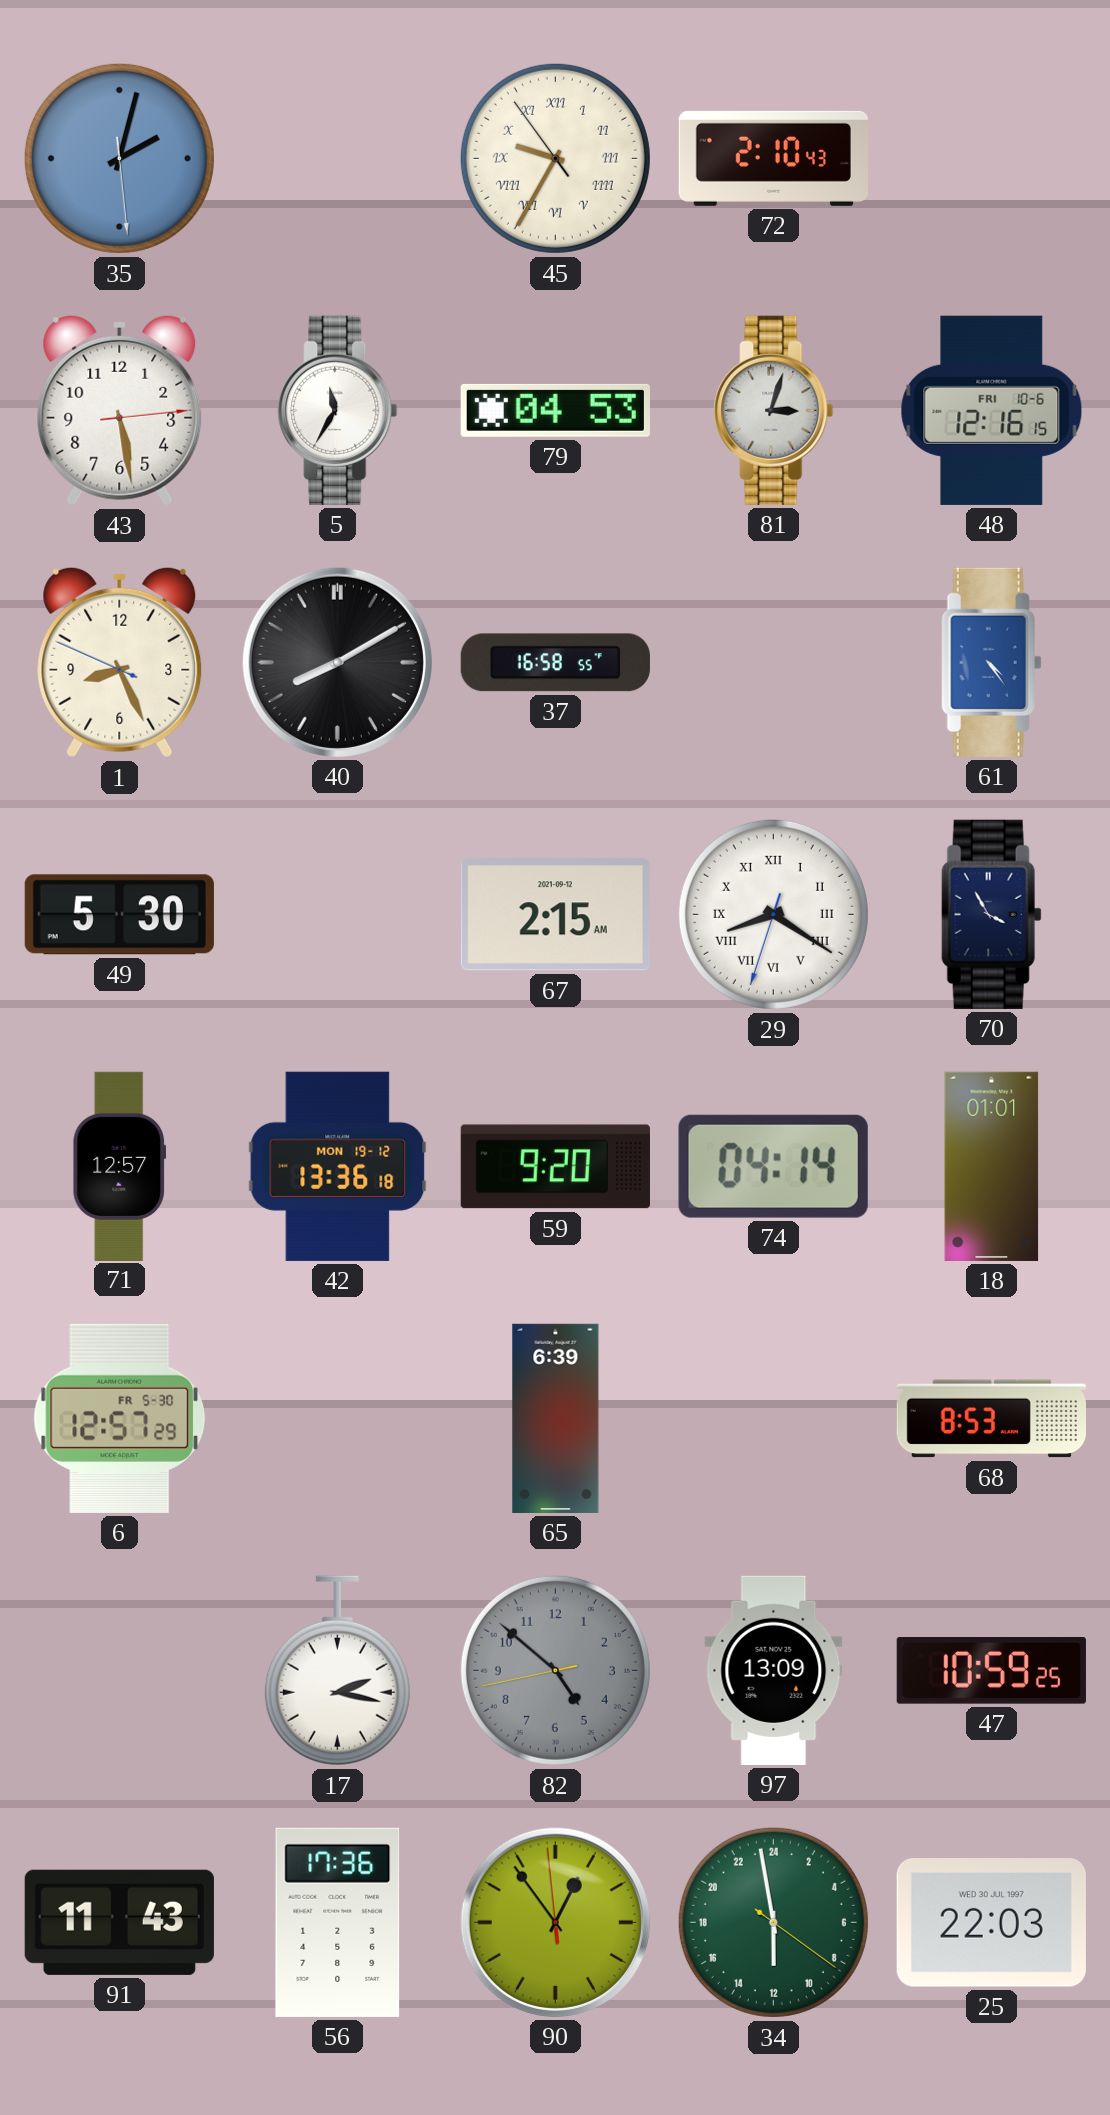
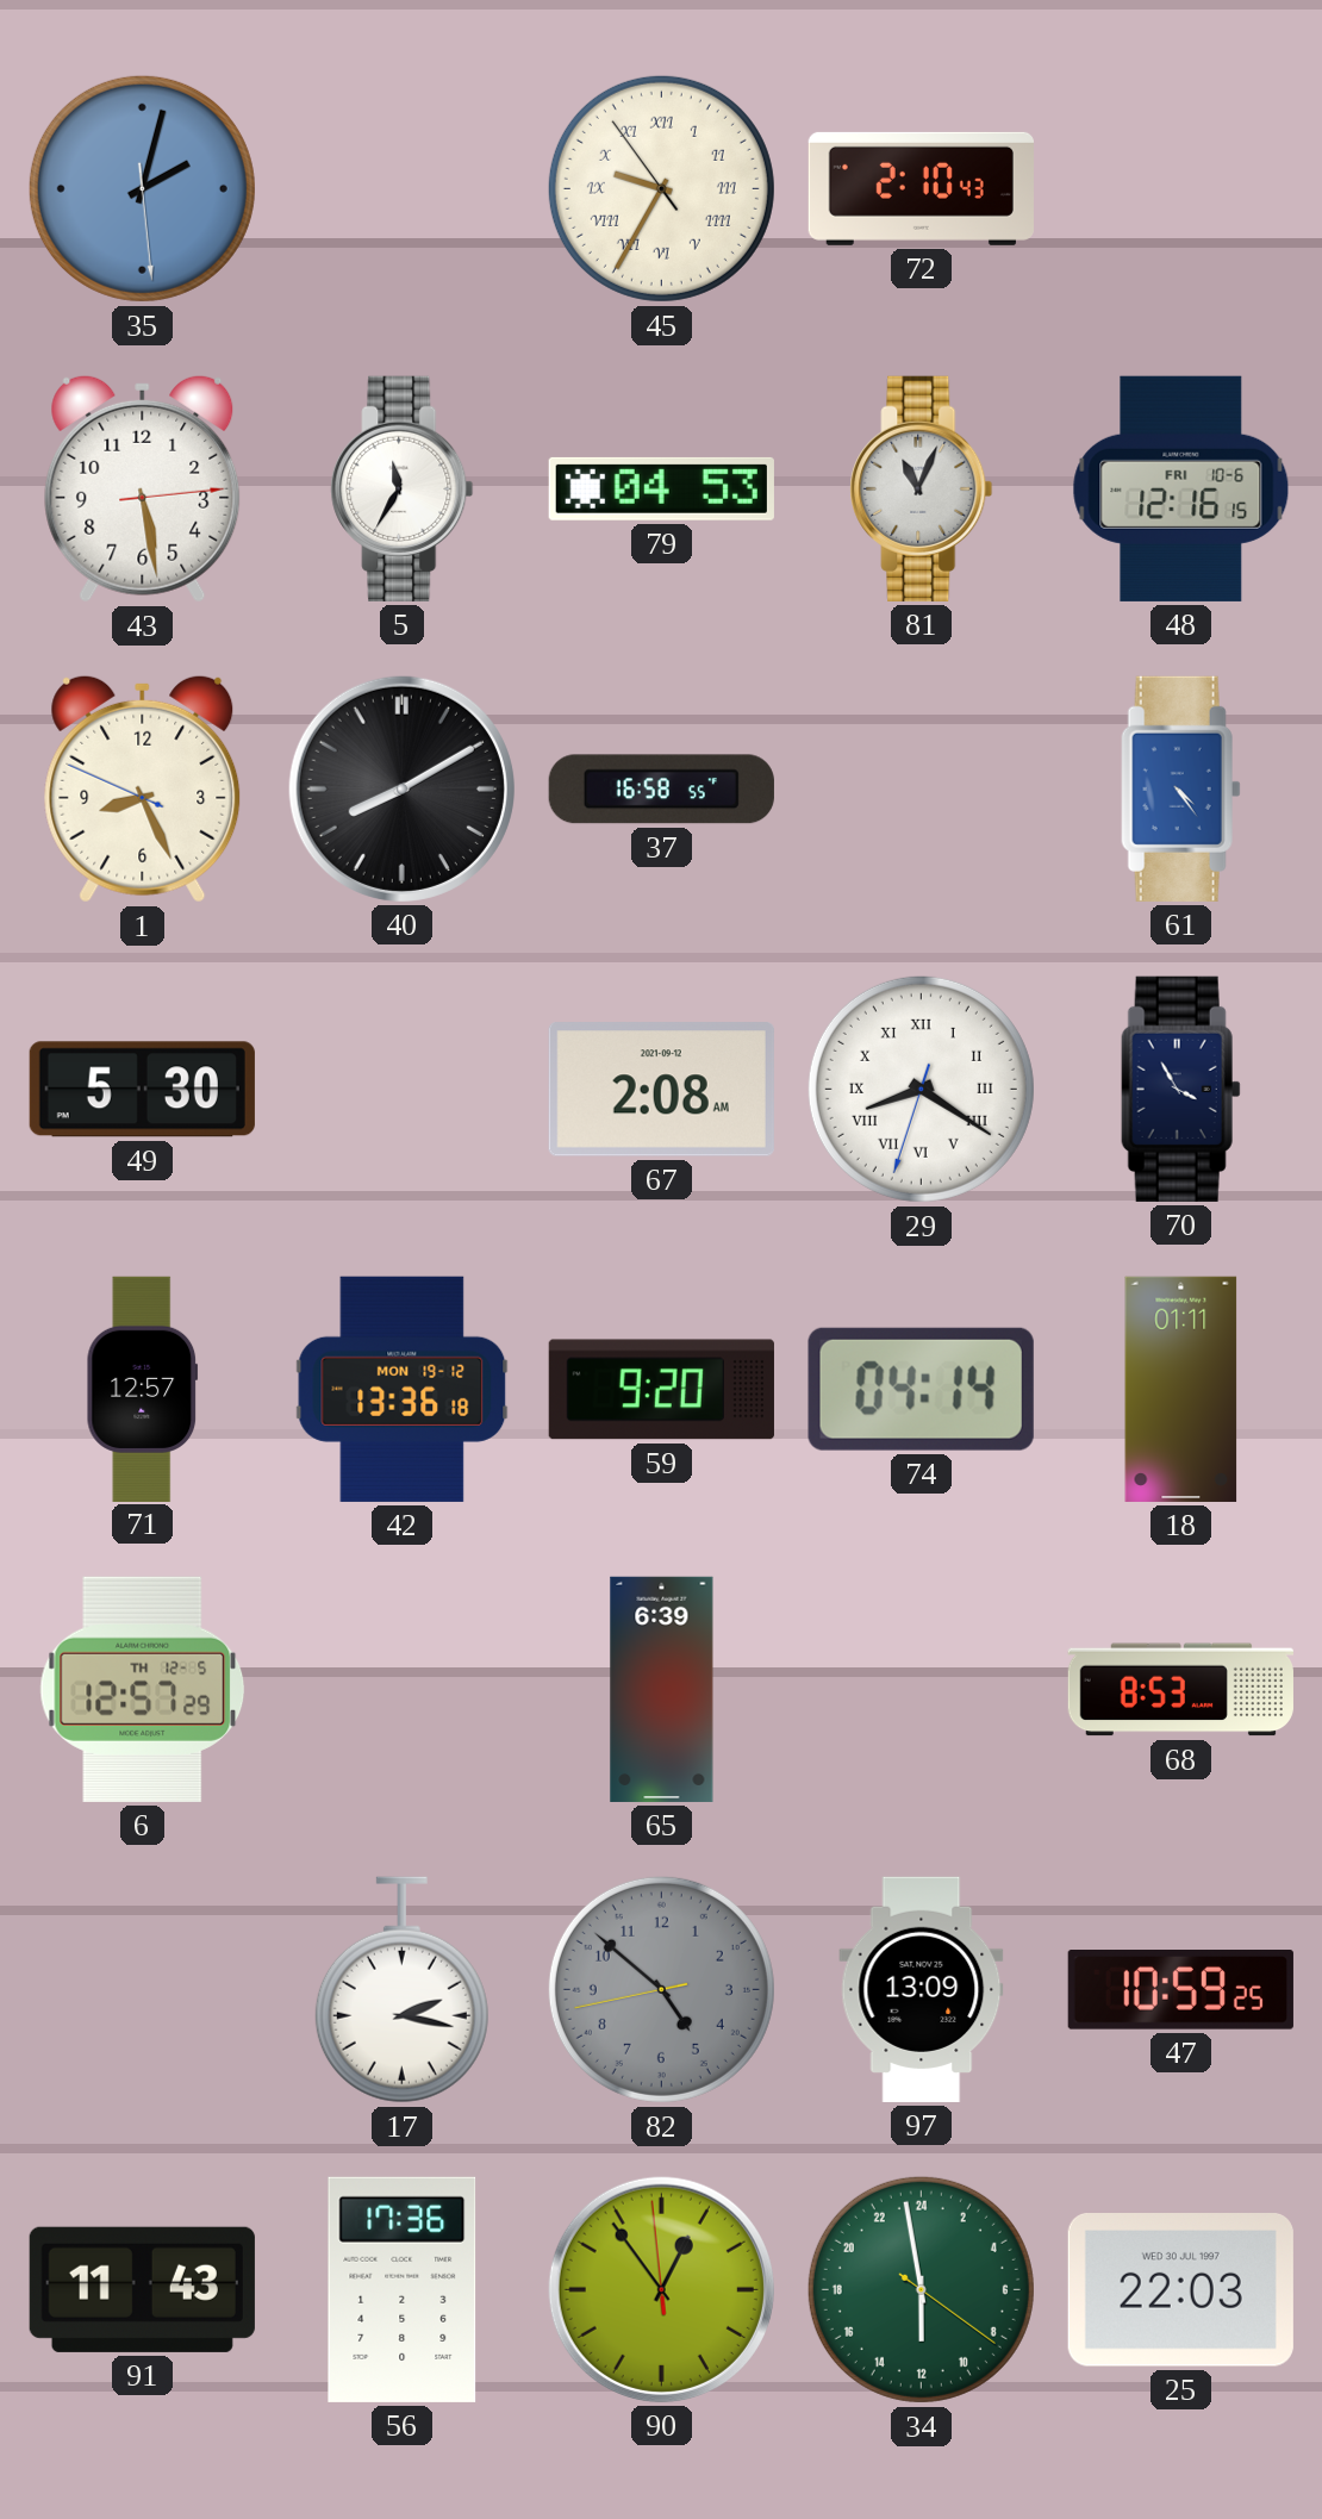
81: 3:03 -> 11:04
67: 2:15 -> 2:08
18: 01:01 -> 01:11
6 date: FR 5-30 -> TH 12-5
